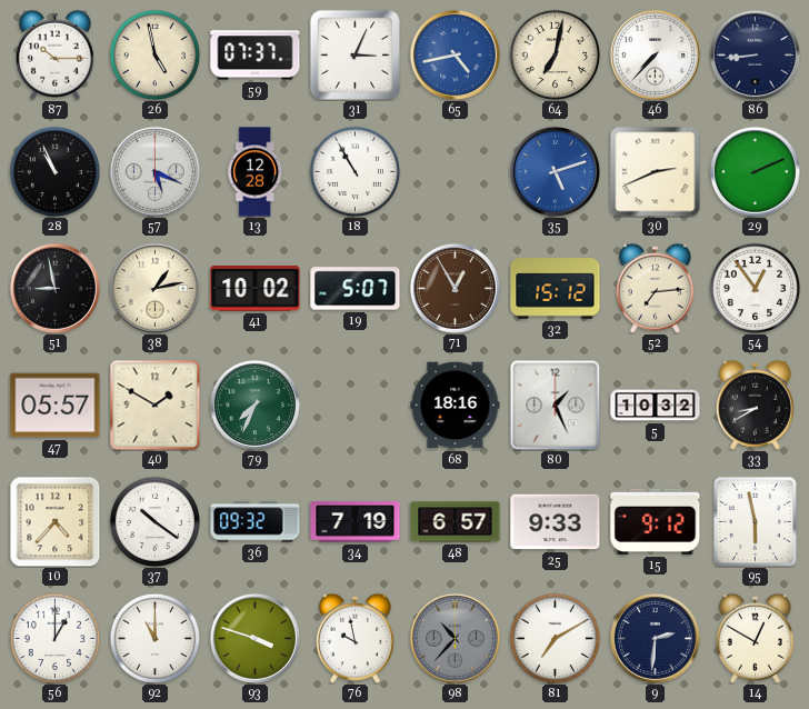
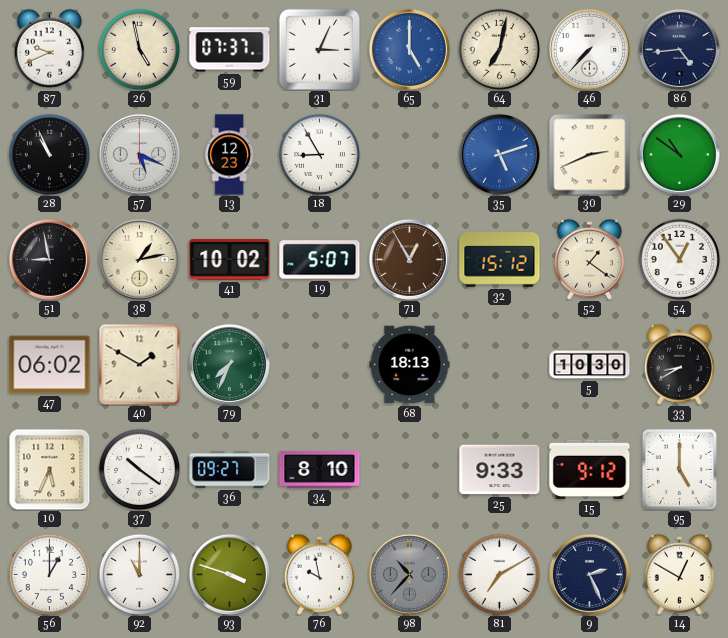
87: 10:15 -> 9:41
65: 4:43 -> 5:00
86: 8:44 -> 4:44
13: 12:28 -> 12:23
18: 10:55 -> 8:55
29: 2:11 -> 10:51
52: 7:14 -> 1:21
47: 05:57 -> 06:02
68: 18:16 -> 18:13
80: 1:26 -> none
5: 10:32 -> 10:30
10: 4:37 -> 5:34
36: 09:32 -> 09:27
34: 7:19 -> 8:10
48: 6:57 -> none
95: 5:58 -> 5:00
9: 2:31 -> 2:26
